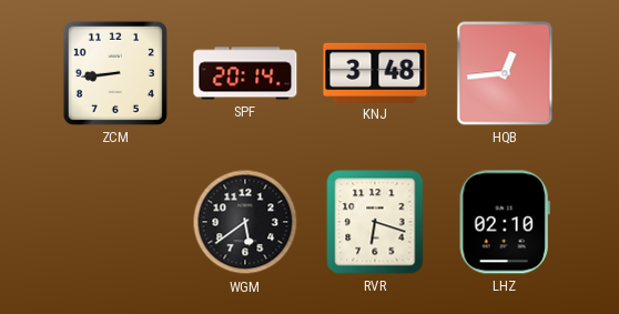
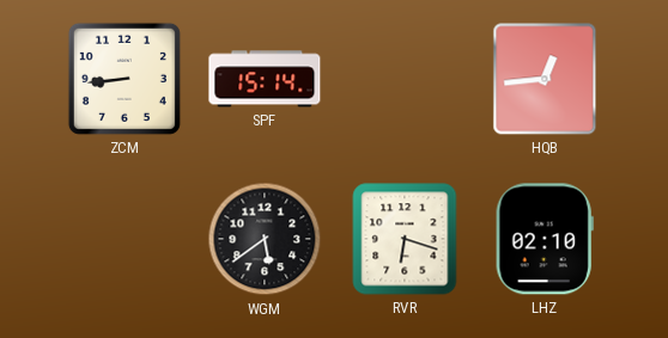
SPF: 20:14 -> 15:14
KNJ: 3:48 -> none
